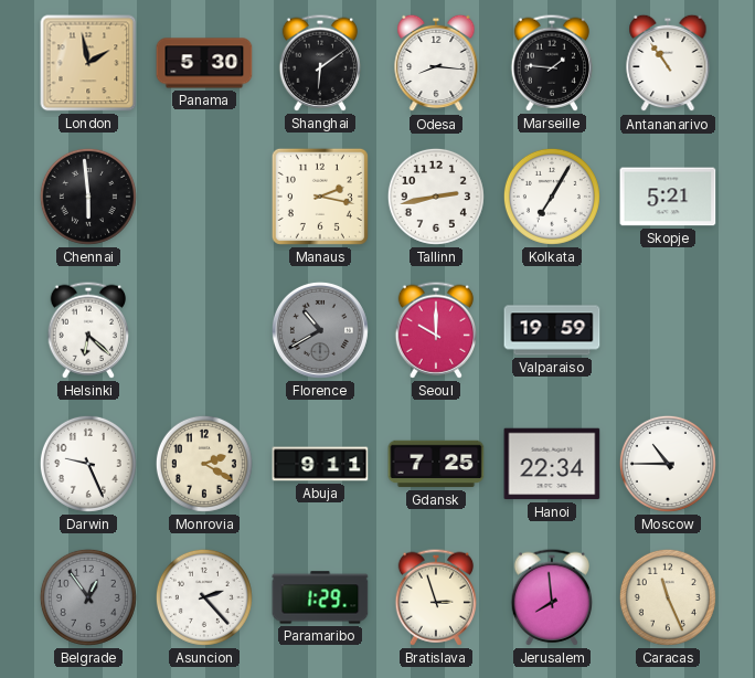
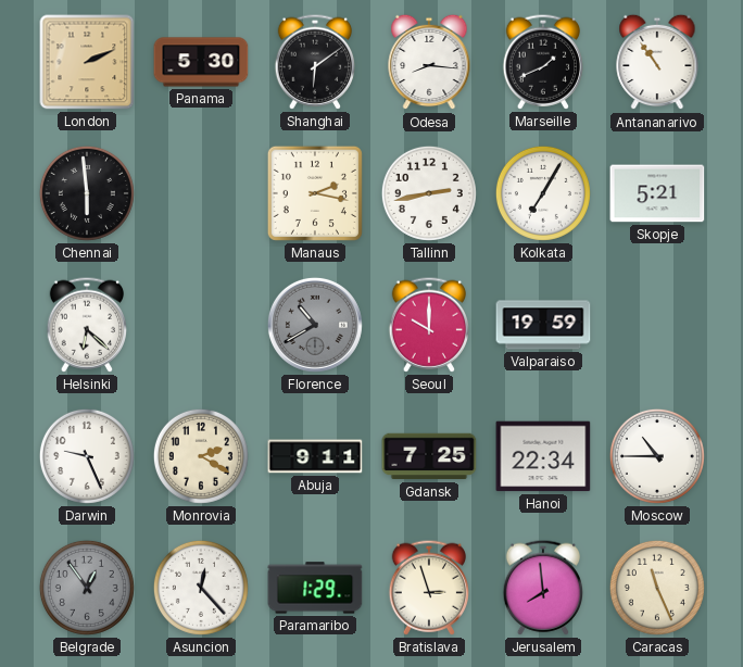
London: 1:58 -> 2:11
Marseille: 1:46 -> 1:41
Asuncion: 2:23 -> 12:23
